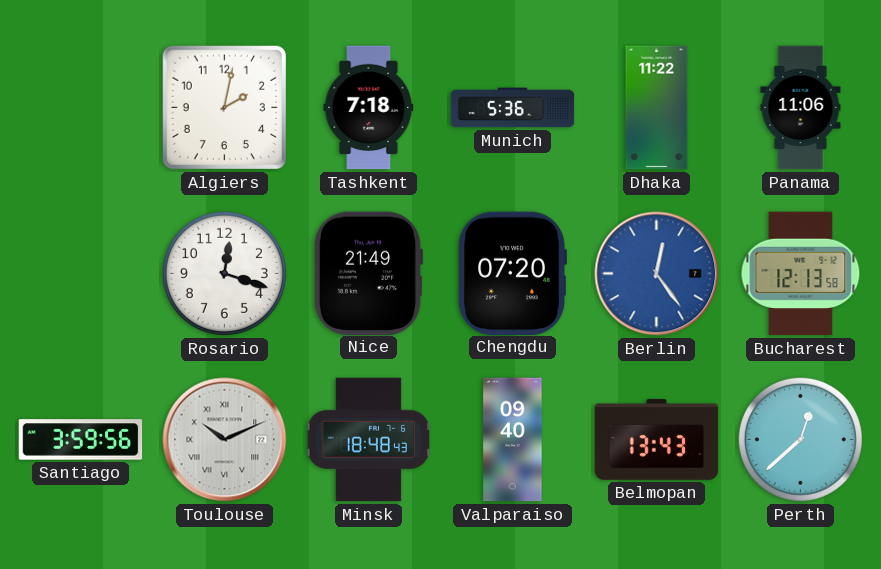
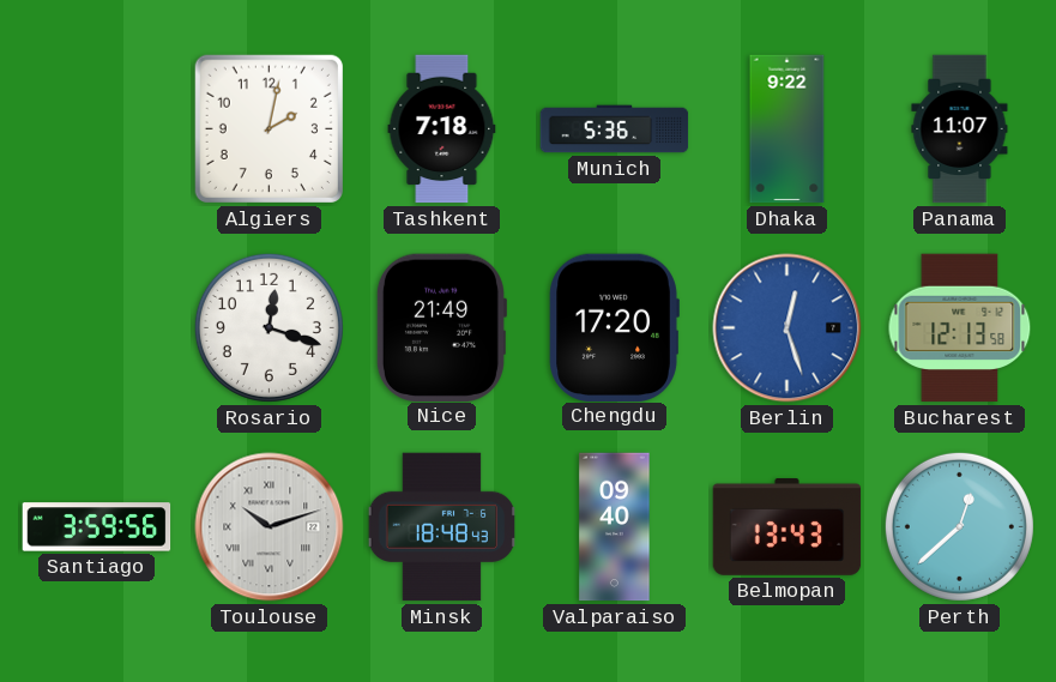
Dhaka: 11:22 -> 9:22
Panama: 11:06 -> 11:07
Chengdu: 07:20 -> 17:20
Berlin: 12:24 -> 12:27
Toulouse: 10:11 -> 10:12
